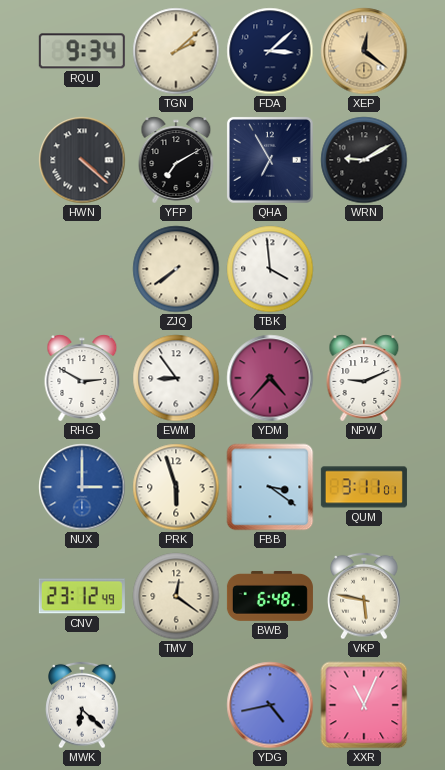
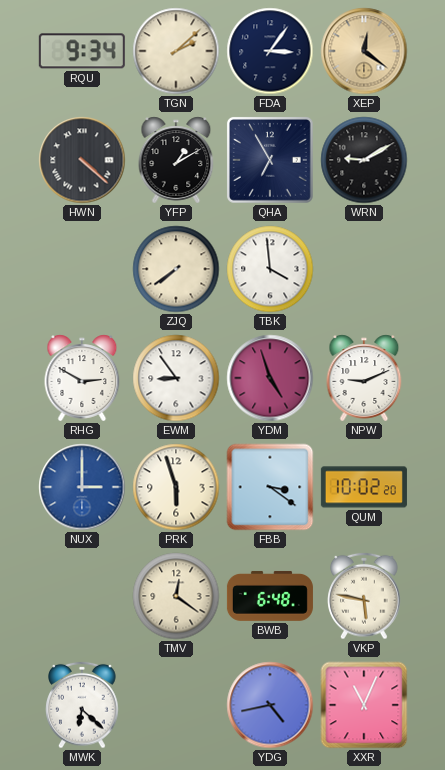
FDA: 3:08 -> 3:06
YFP: 7:10 -> 1:10
YDM: 4:37 -> 4:57
QUM: 3:11 -> 10:02
CNV: 23:12 -> none
